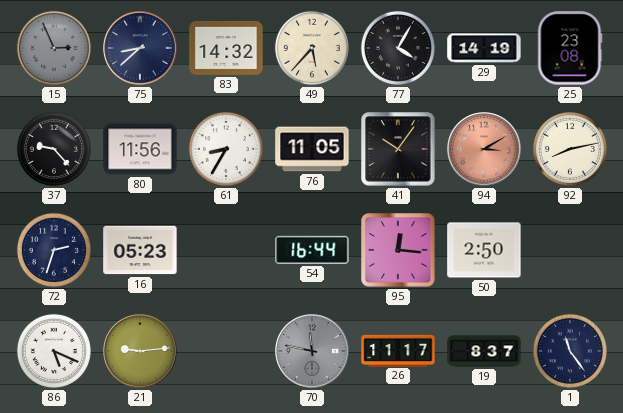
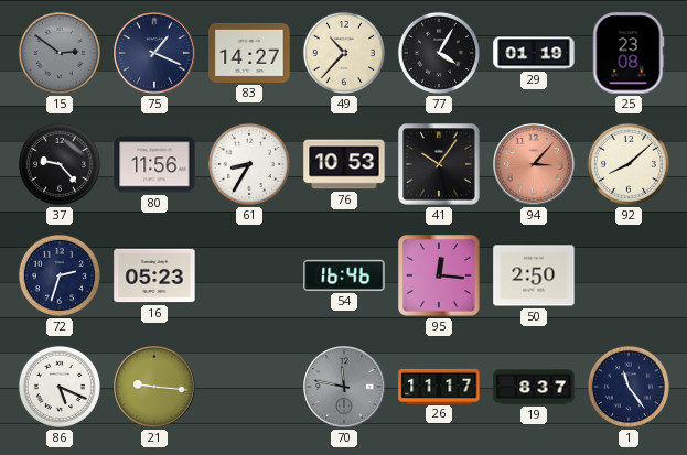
15: 2:56 -> 2:51
75: 8:38 -> 1:19
83: 14:32 -> 14:27
49: 5:37 -> 10:37
29: 14:19 -> 01:19
76: 11:05 -> 10:53
94: 3:10 -> 3:07
92: 8:13 -> 8:08
54: 16:44 -> 16:46
21: 9:14 -> 9:16
